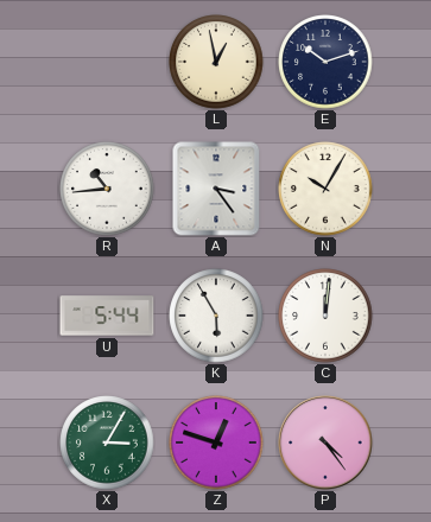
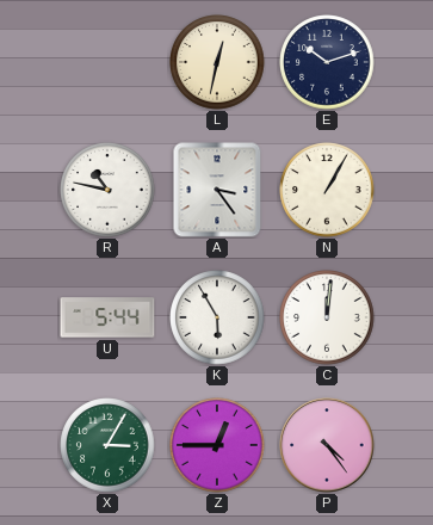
L: 12:58 -> 12:32
R: 10:44 -> 10:47
N: 10:05 -> 1:05
Z: 12:48 -> 12:45
